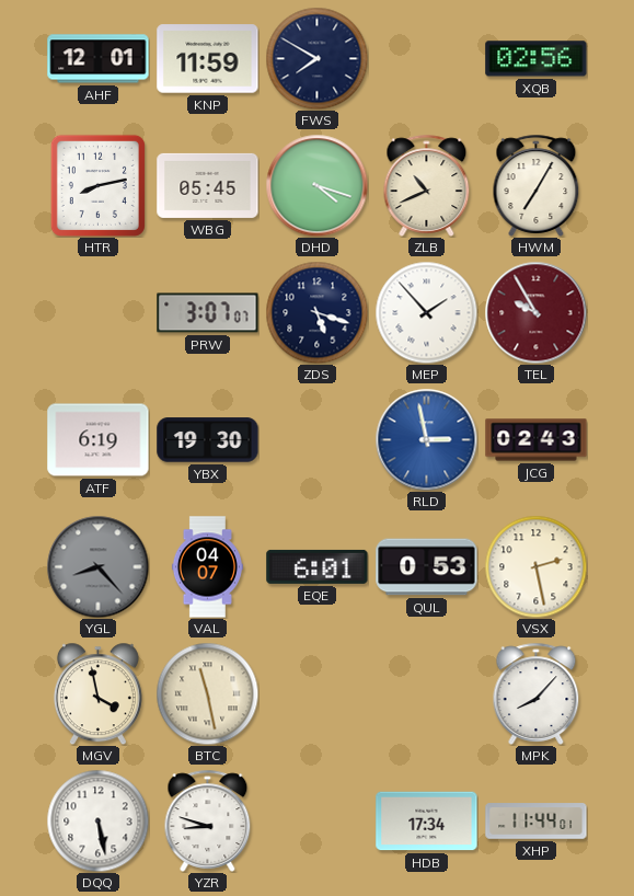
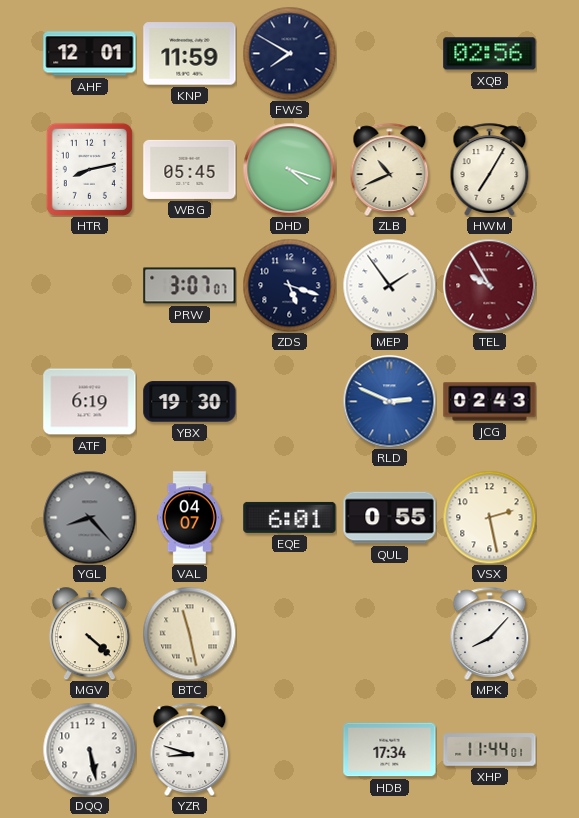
MEP: 1:53 -> 1:54
RLD: 2:58 -> 2:49
QUL: 0:53 -> 0:55
MGV: 3:58 -> 4:22
